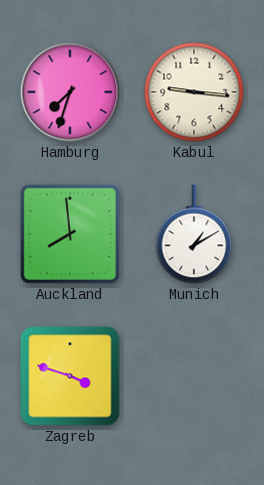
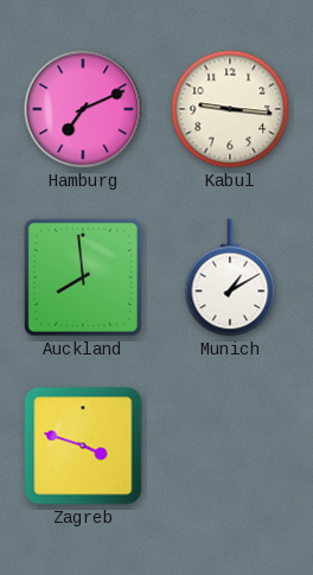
Hamburg: 7:33 -> 7:11
